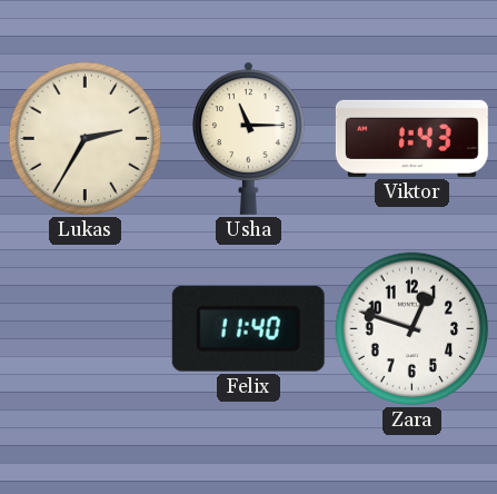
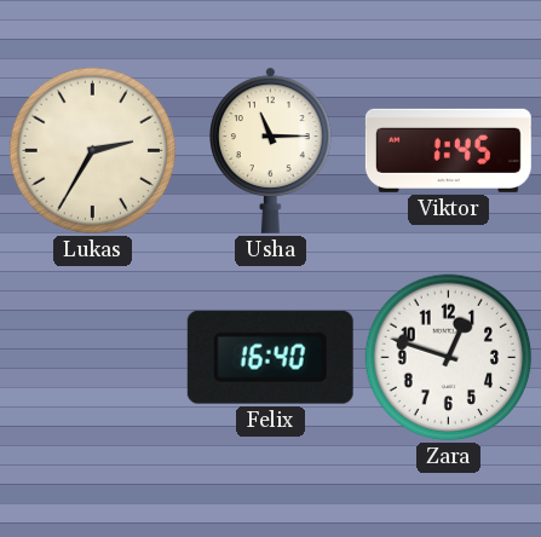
Viktor: 1:43 -> 1:45
Felix: 11:40 -> 16:40
